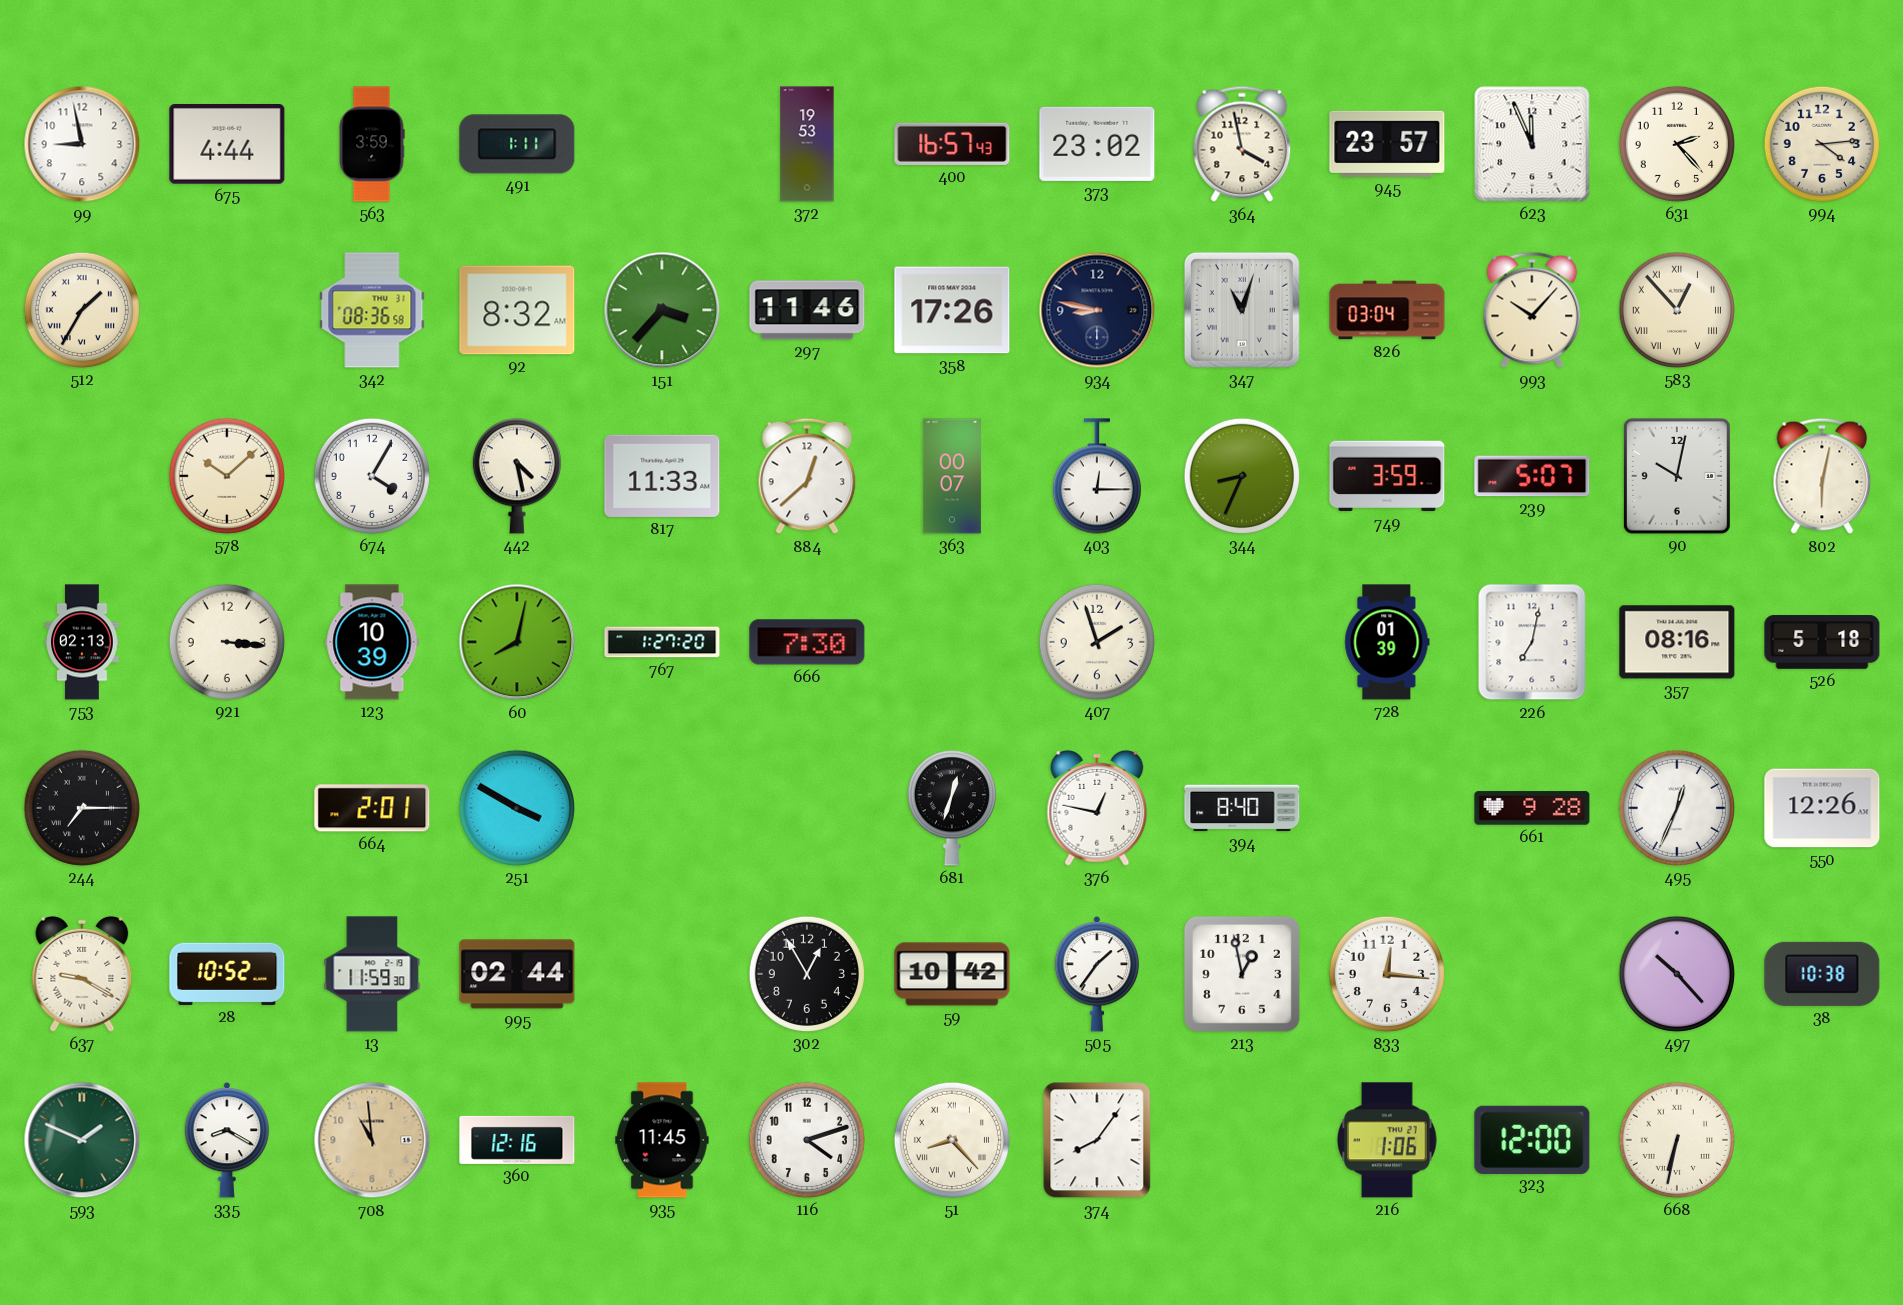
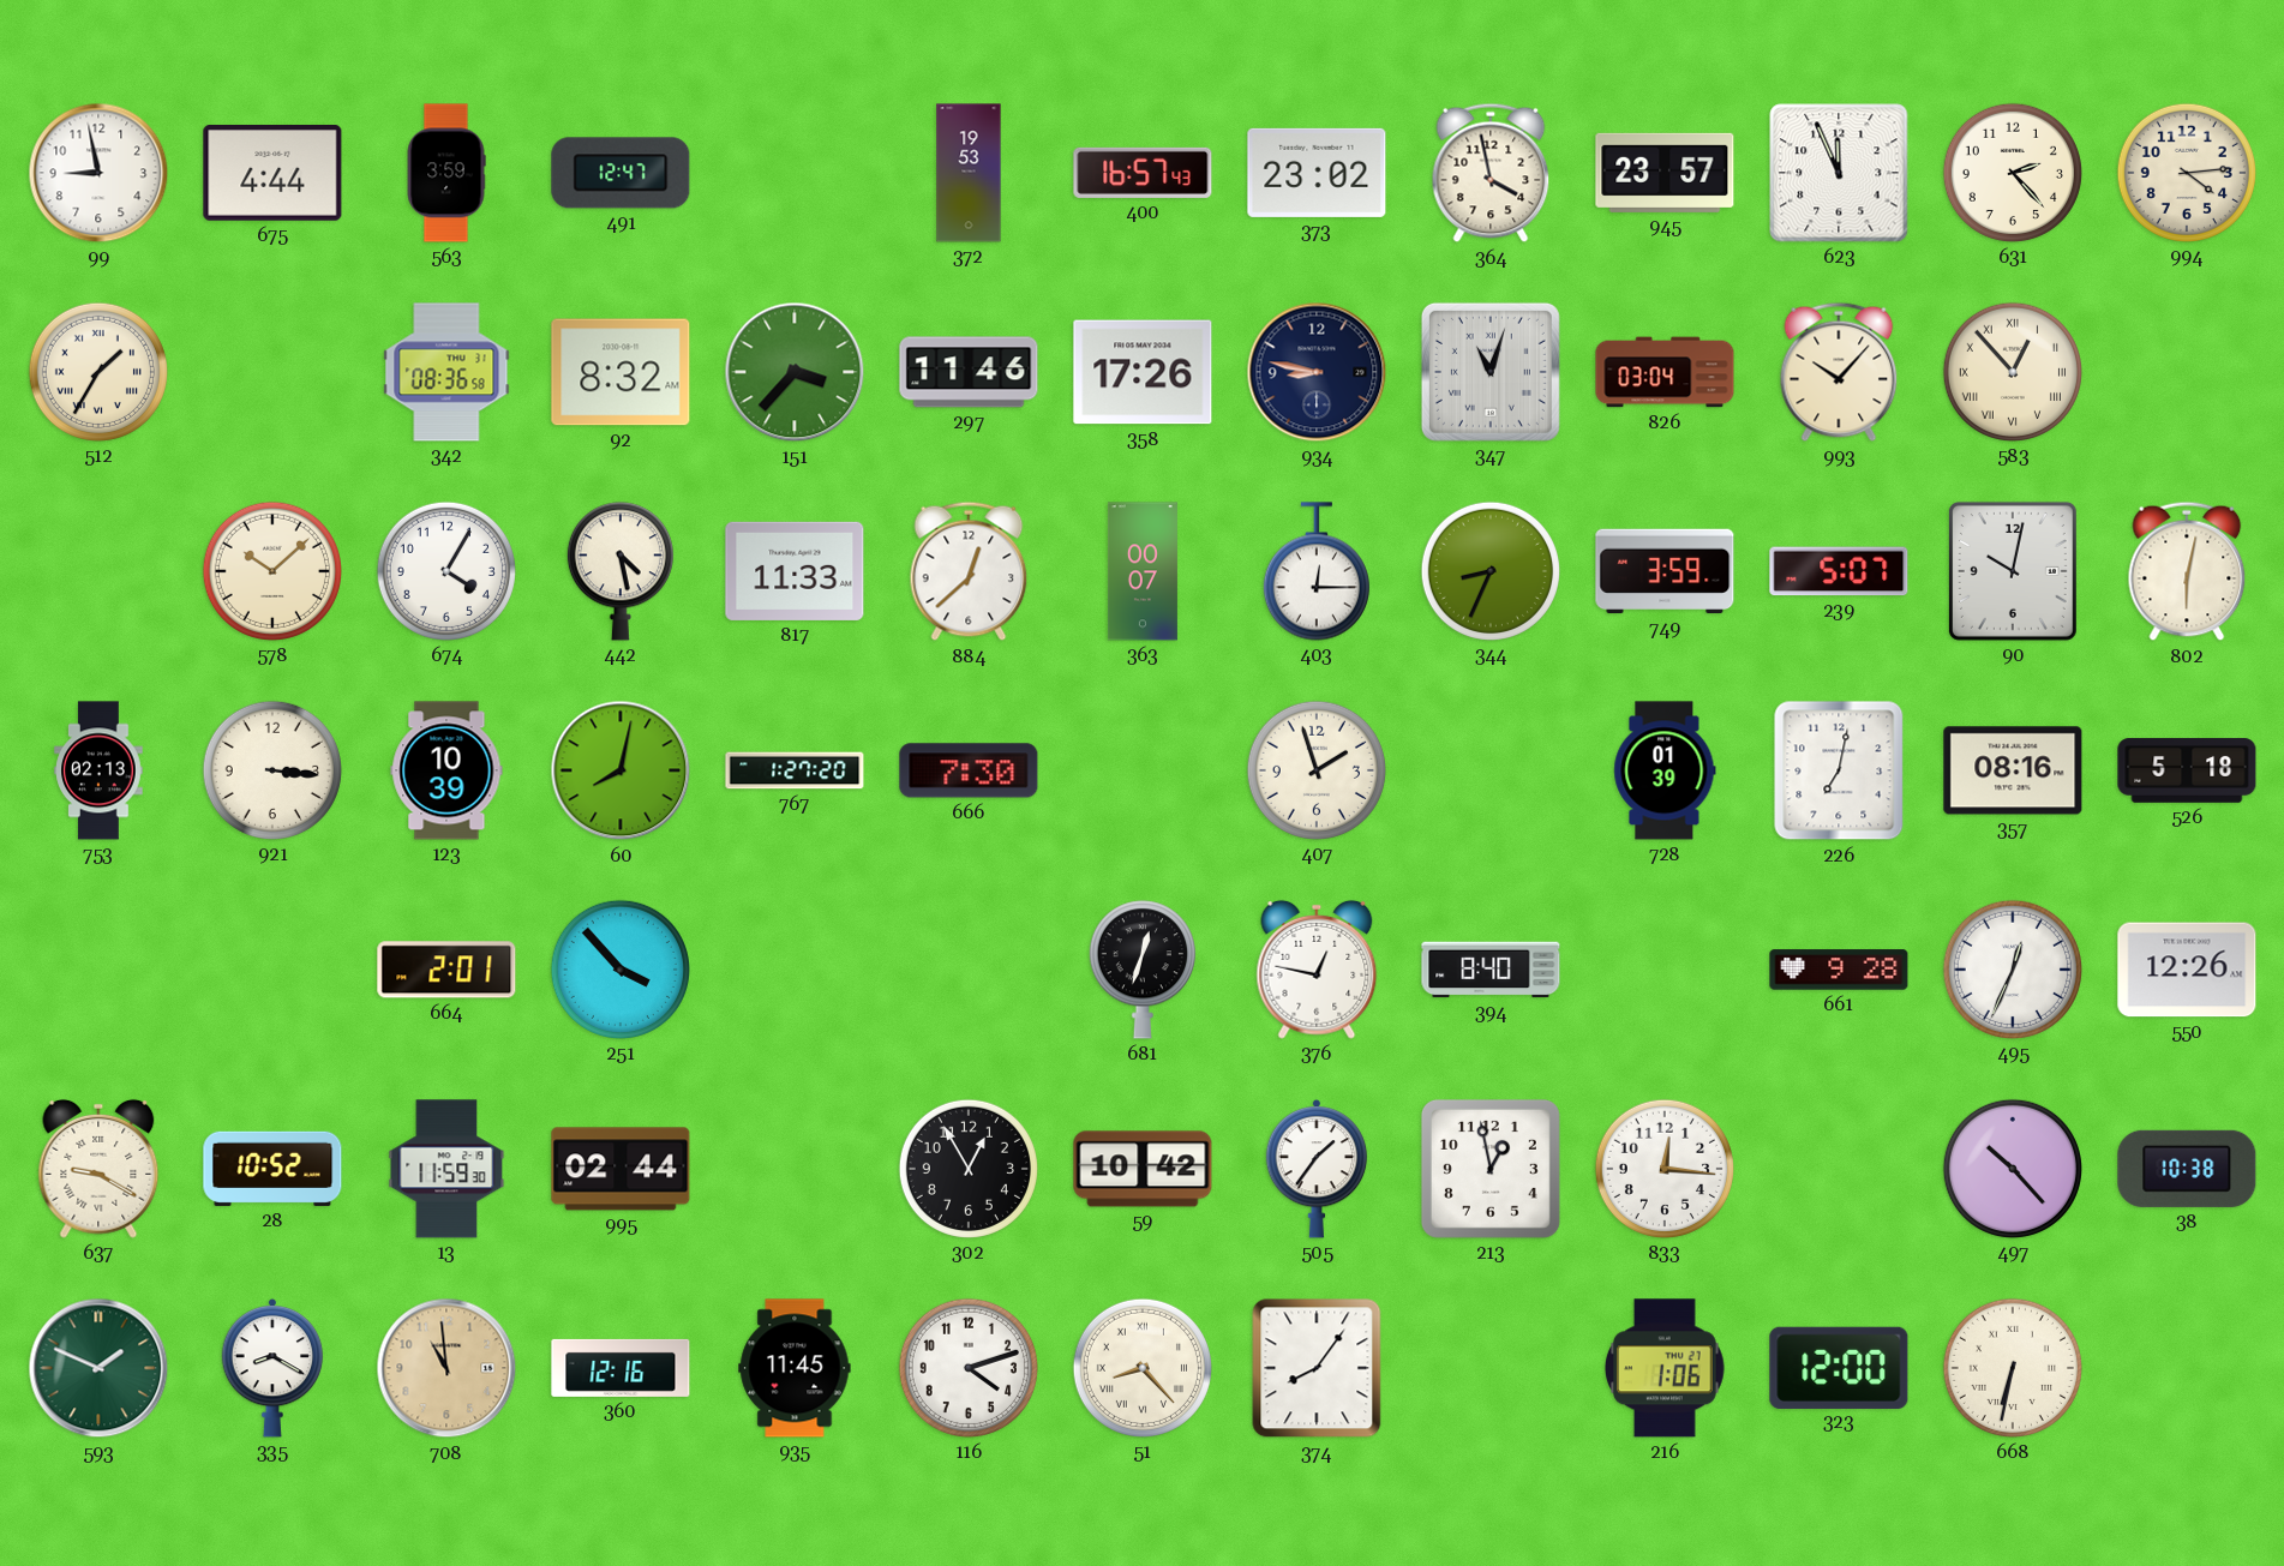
491: 1:11 -> 12:47
244: 7:15 -> none
251: 3:50 -> 3:53
